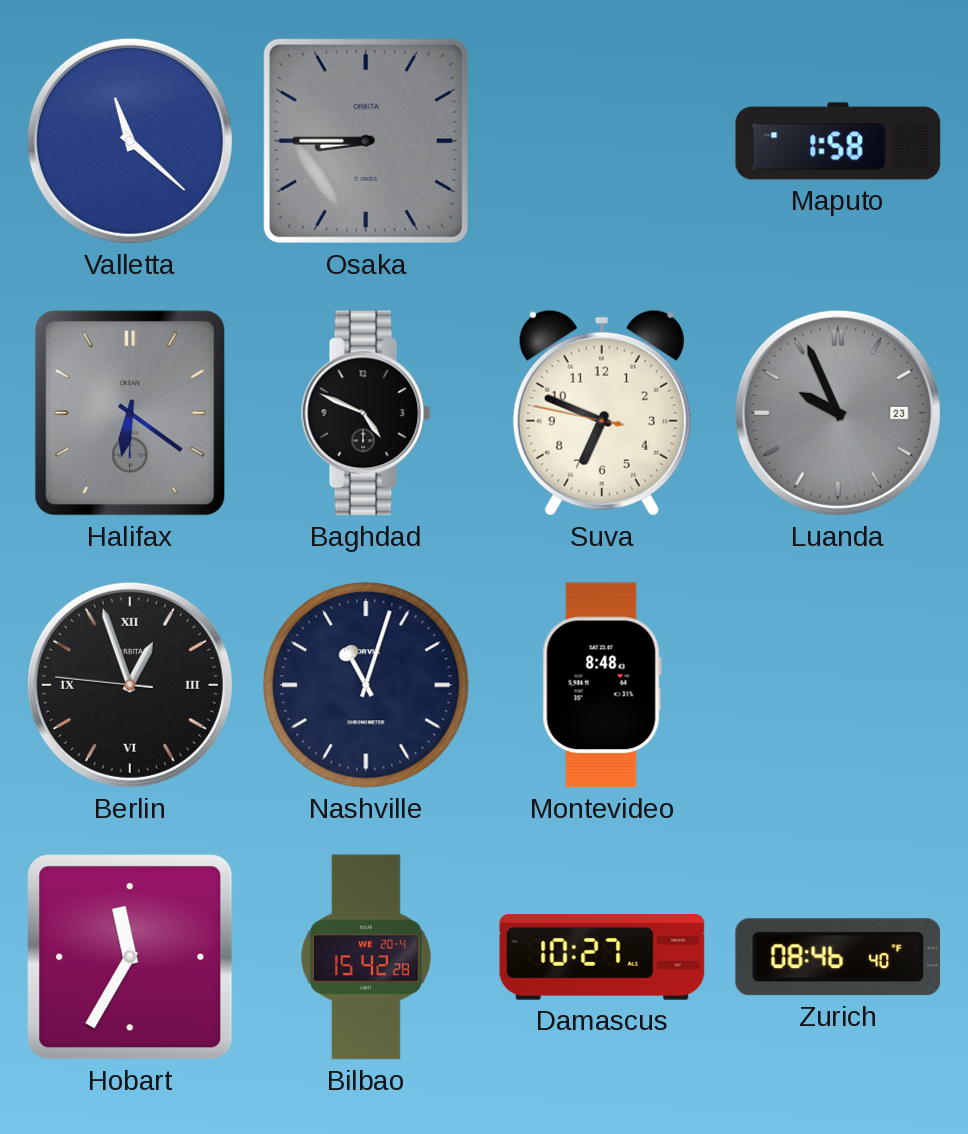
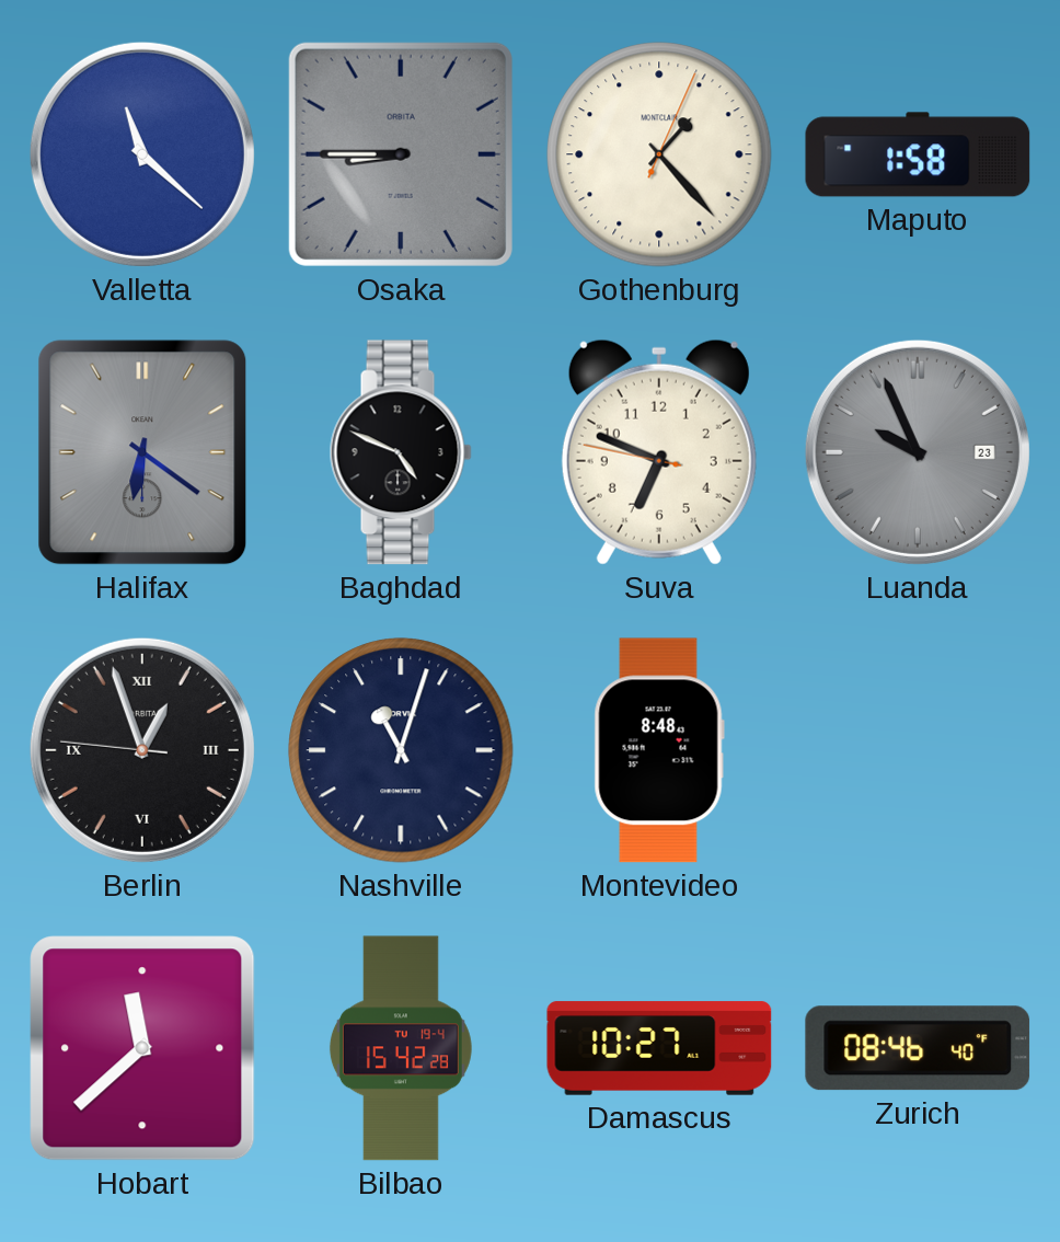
Gothenburg: none -> 1:23
Hobart: 11:35 -> 11:38
Bilbao date: WE 20-4 -> TU 19-4
